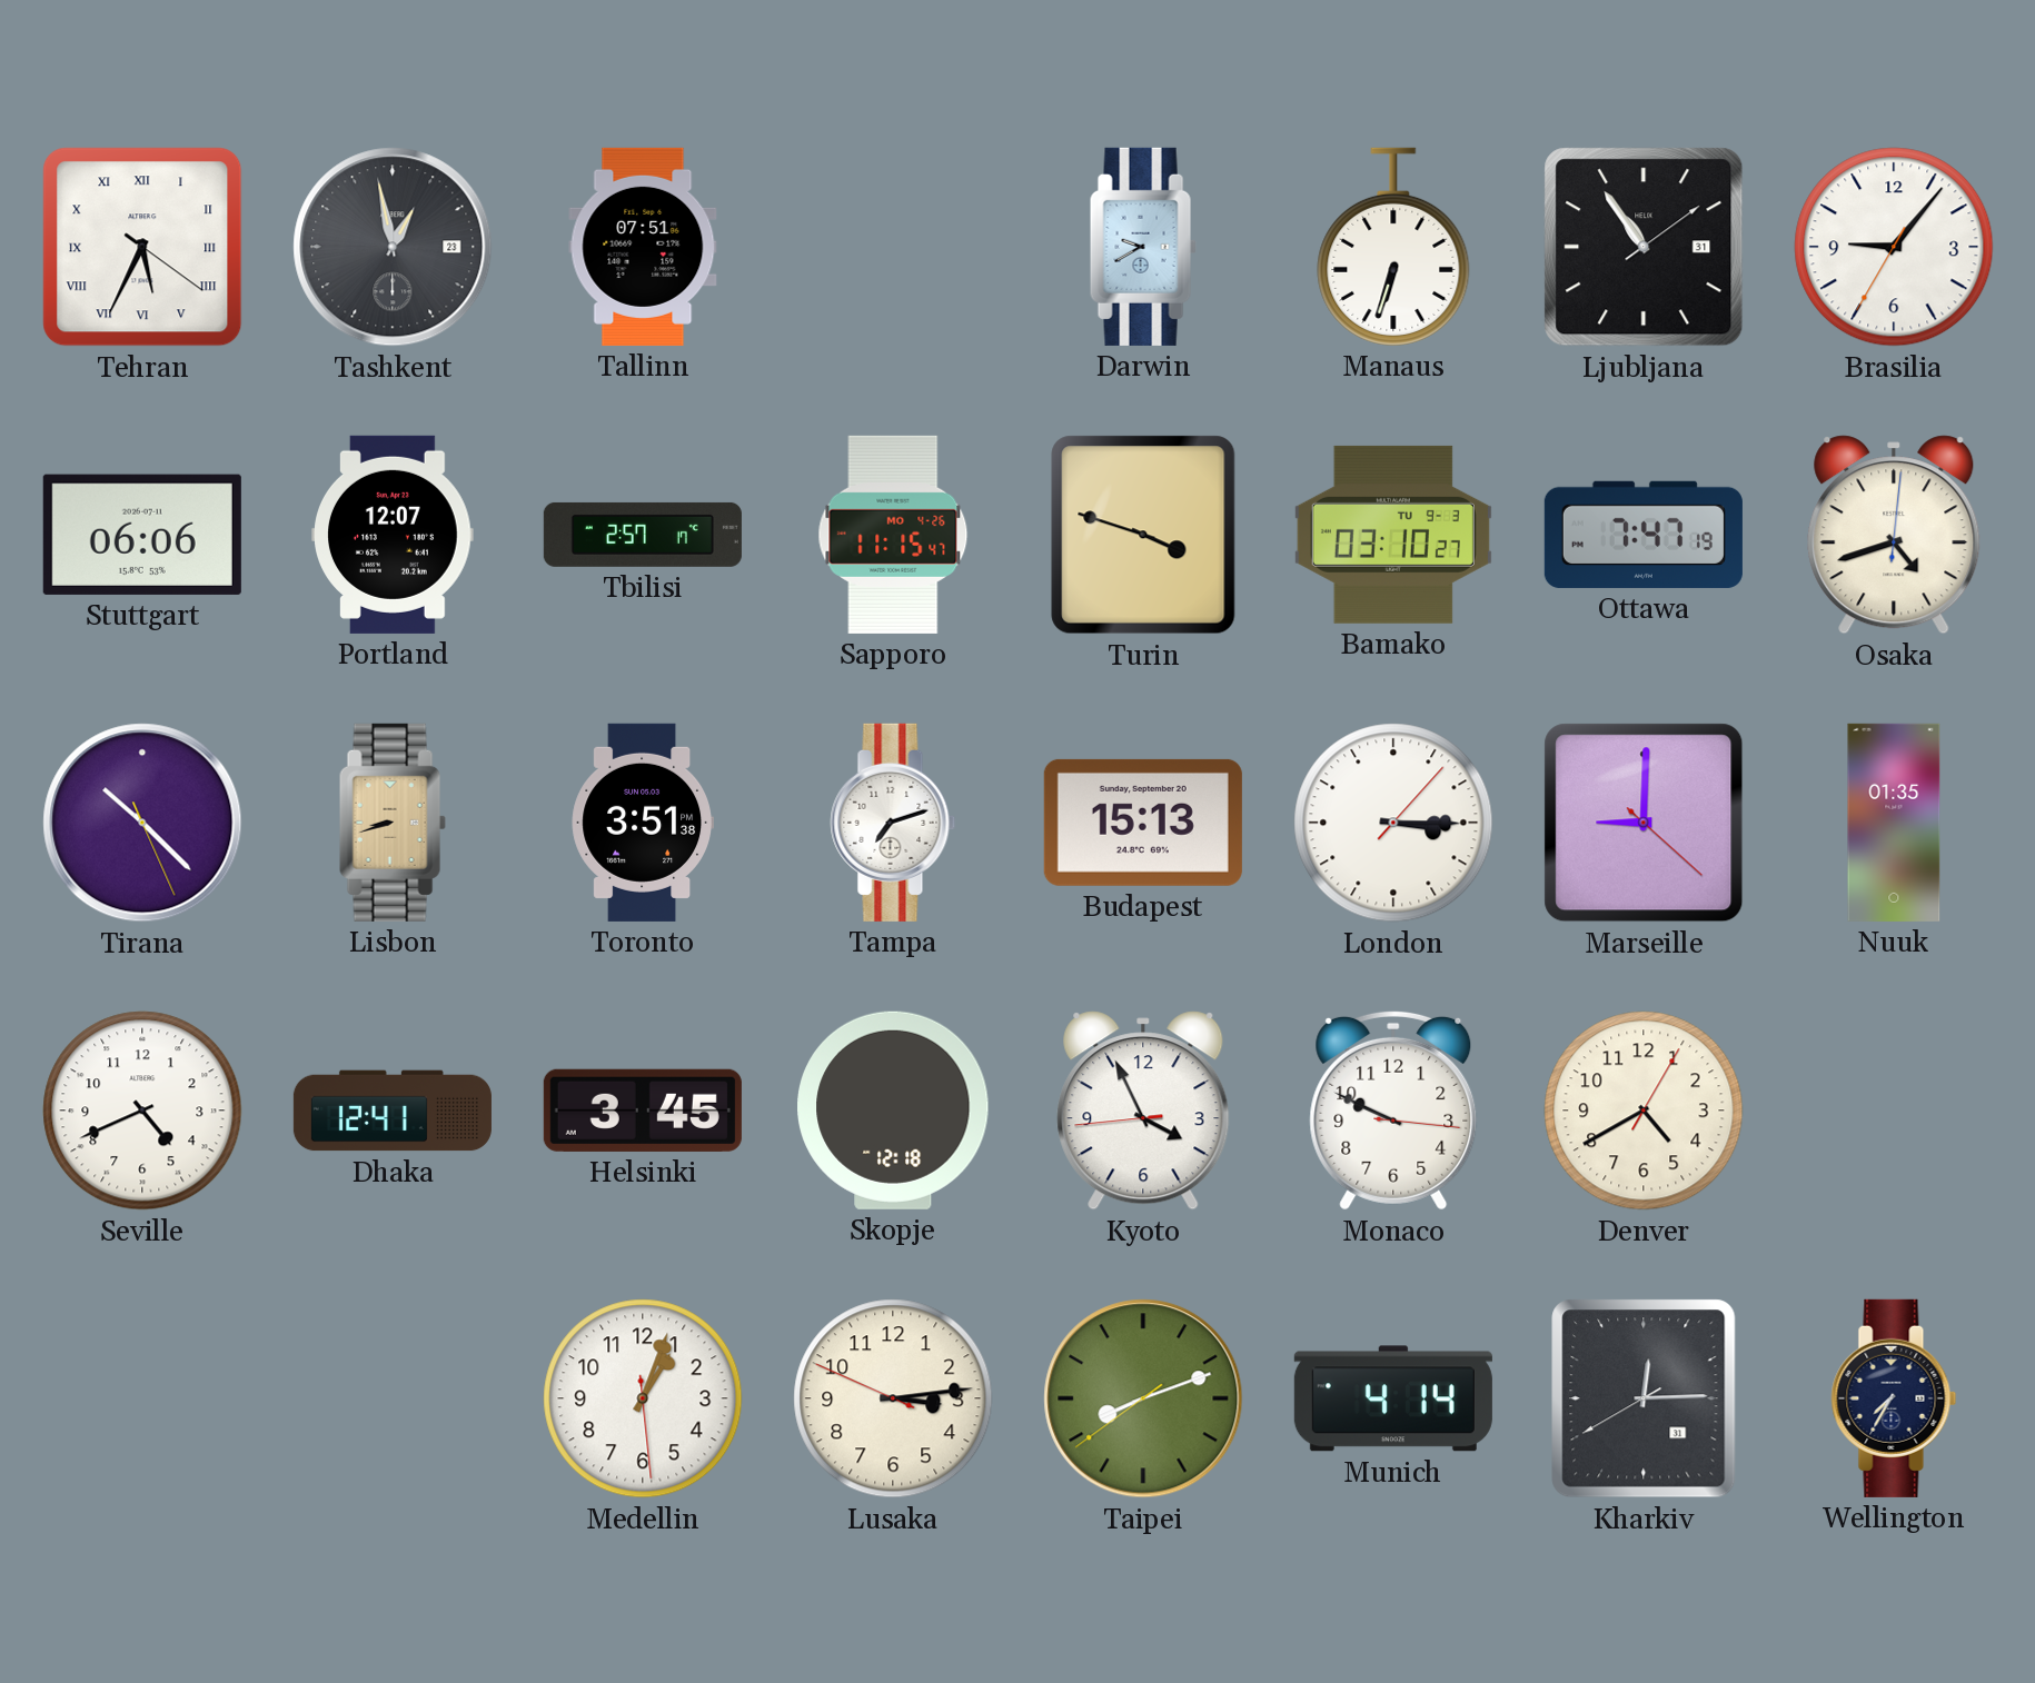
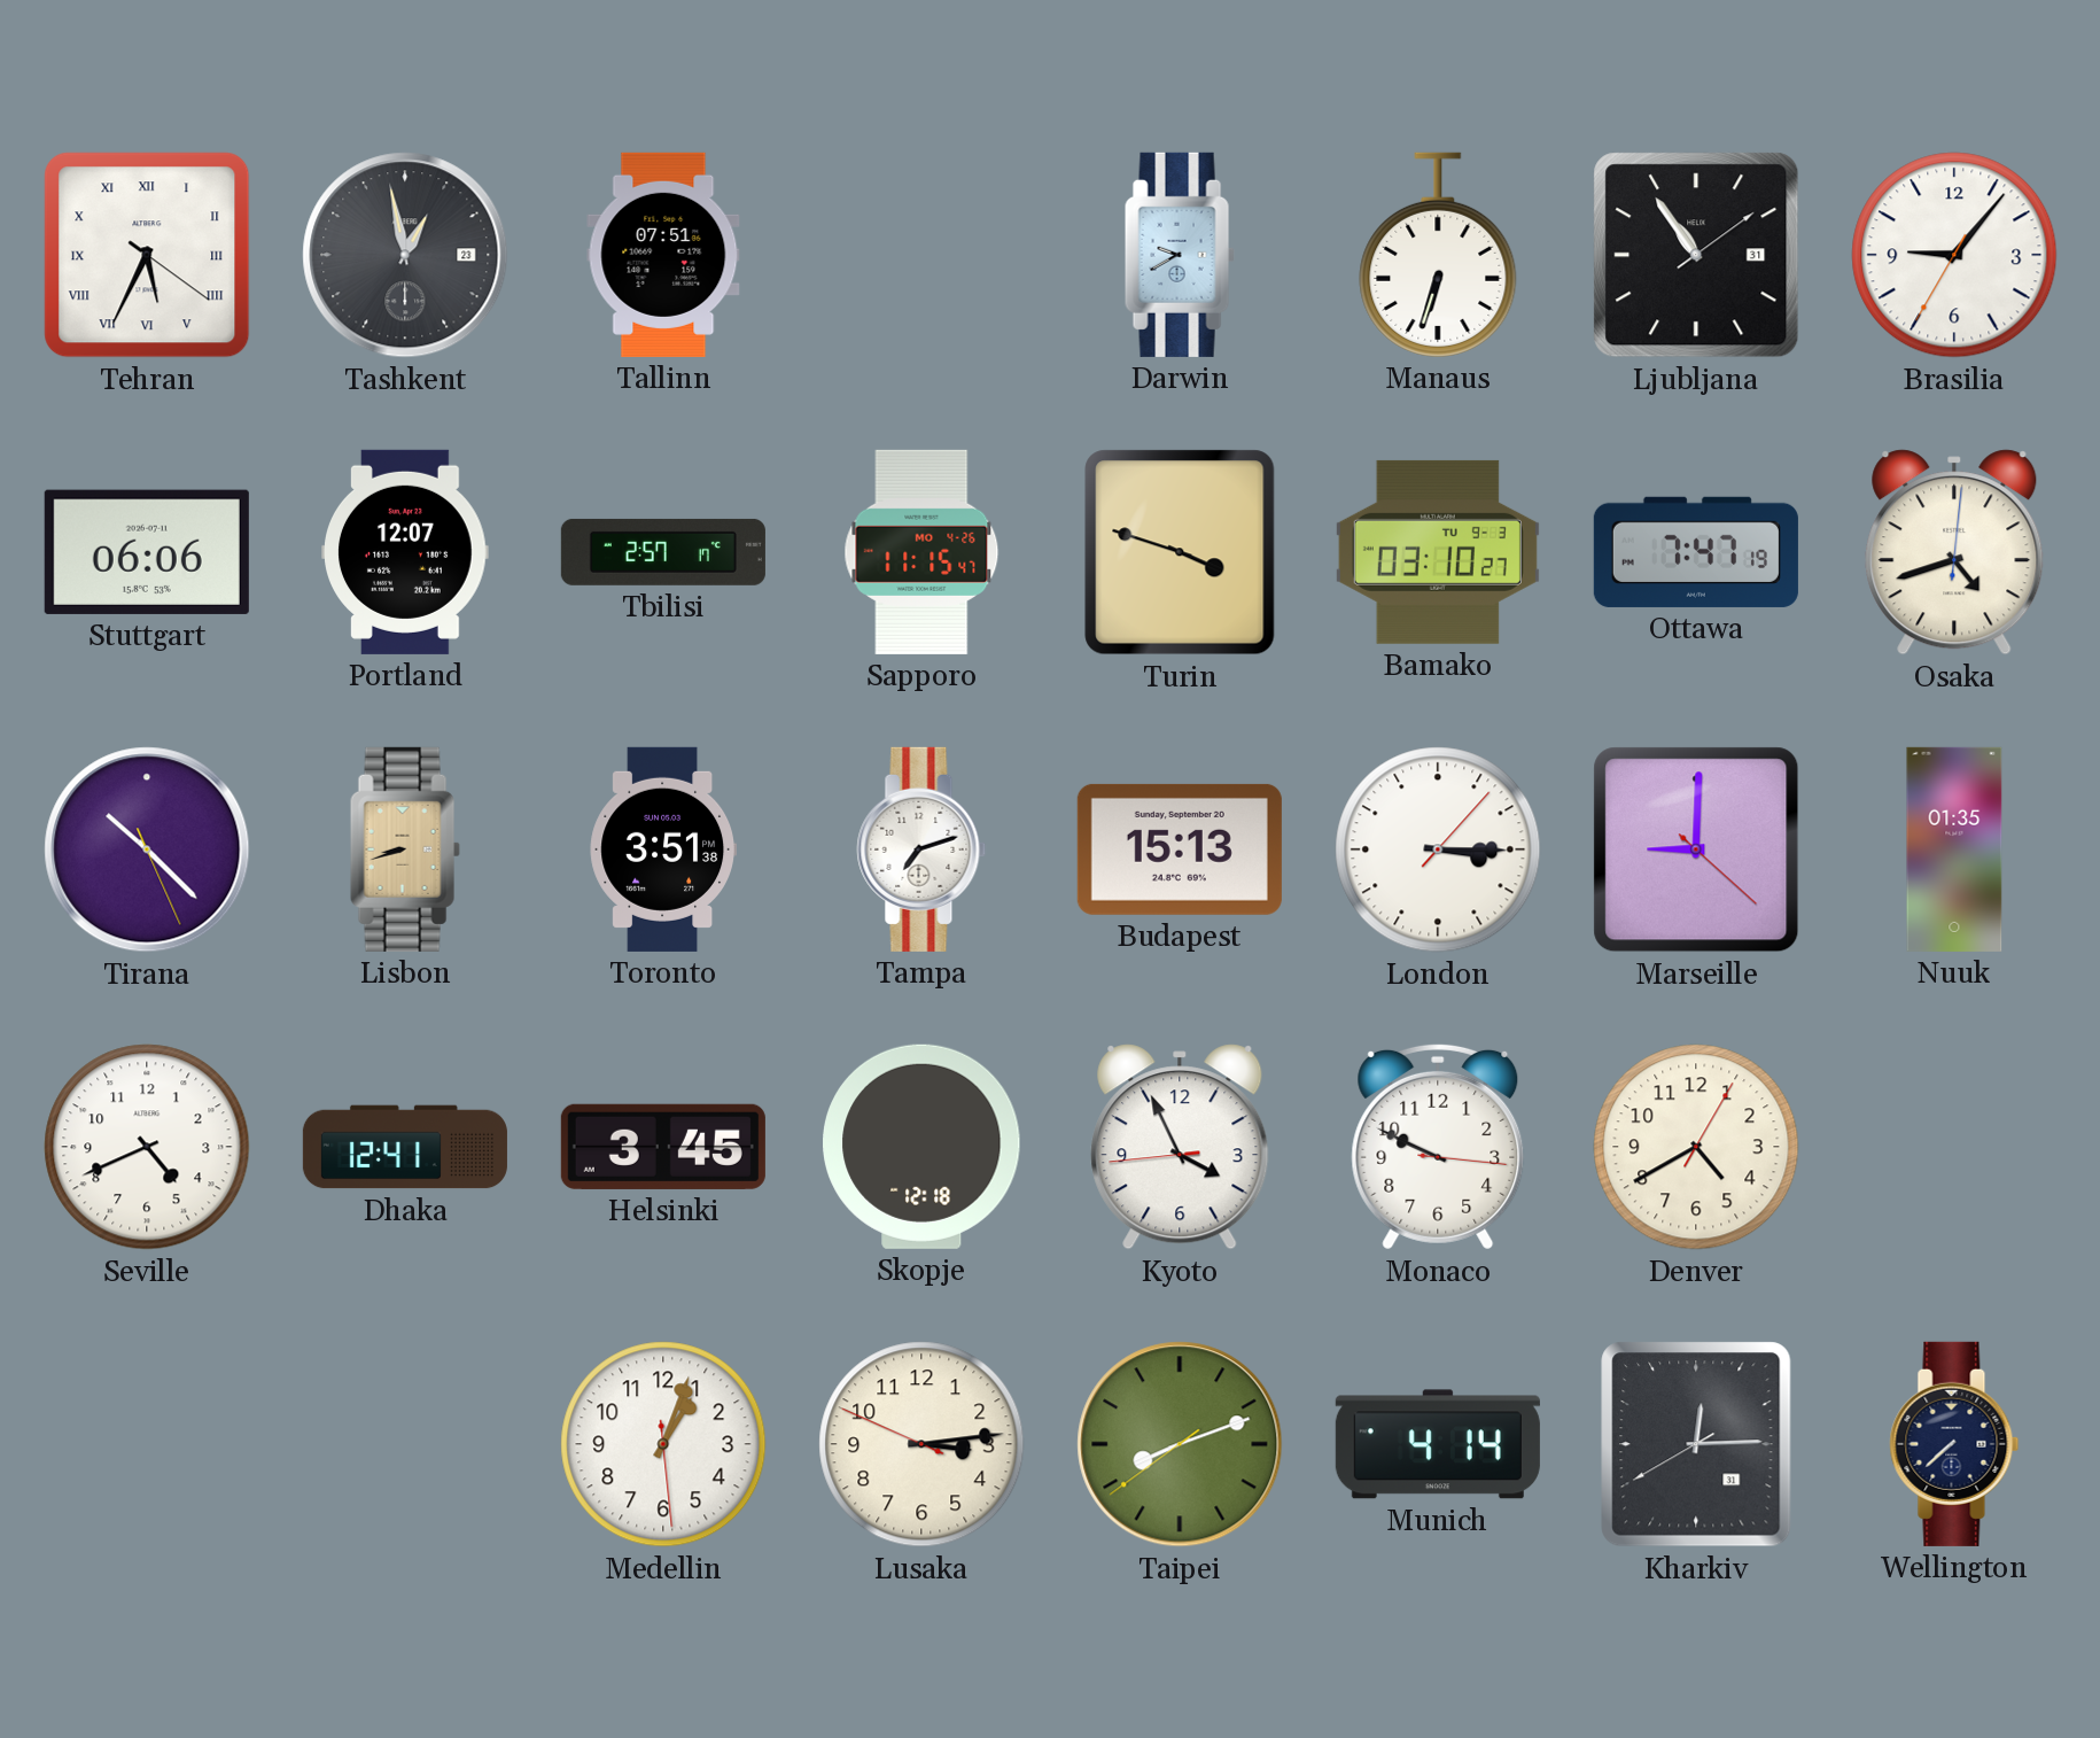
Wellington: 7:35 -> 7:38
